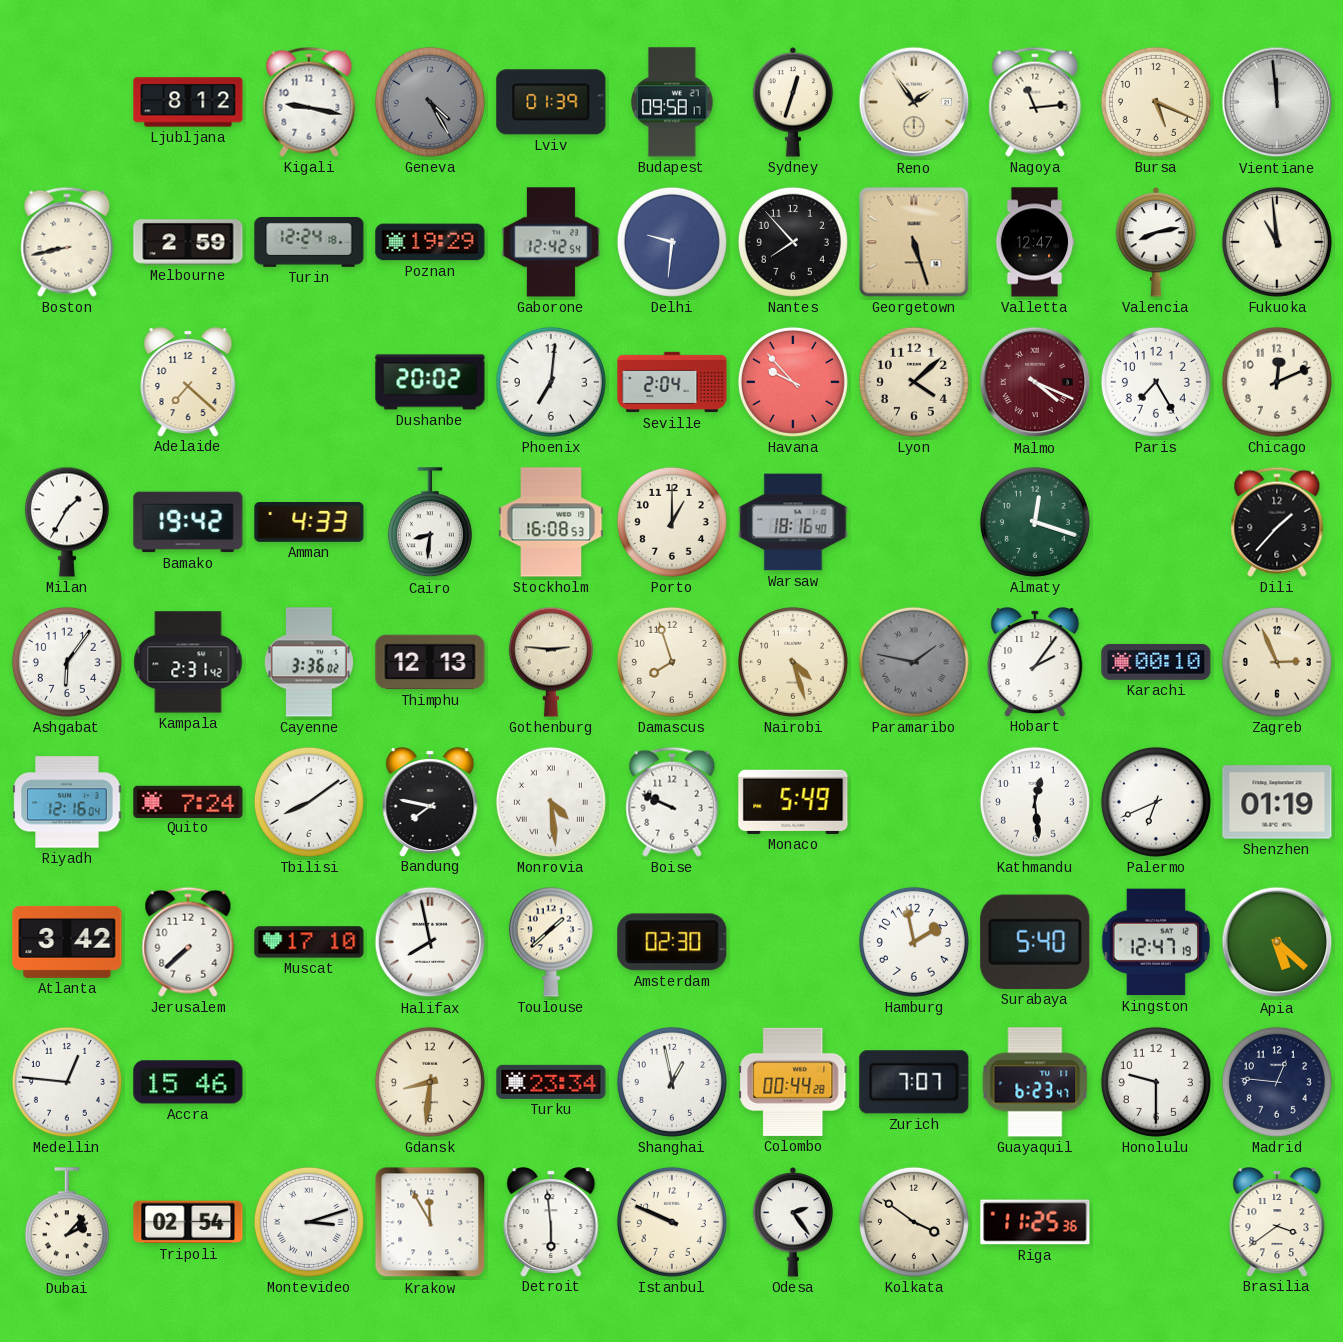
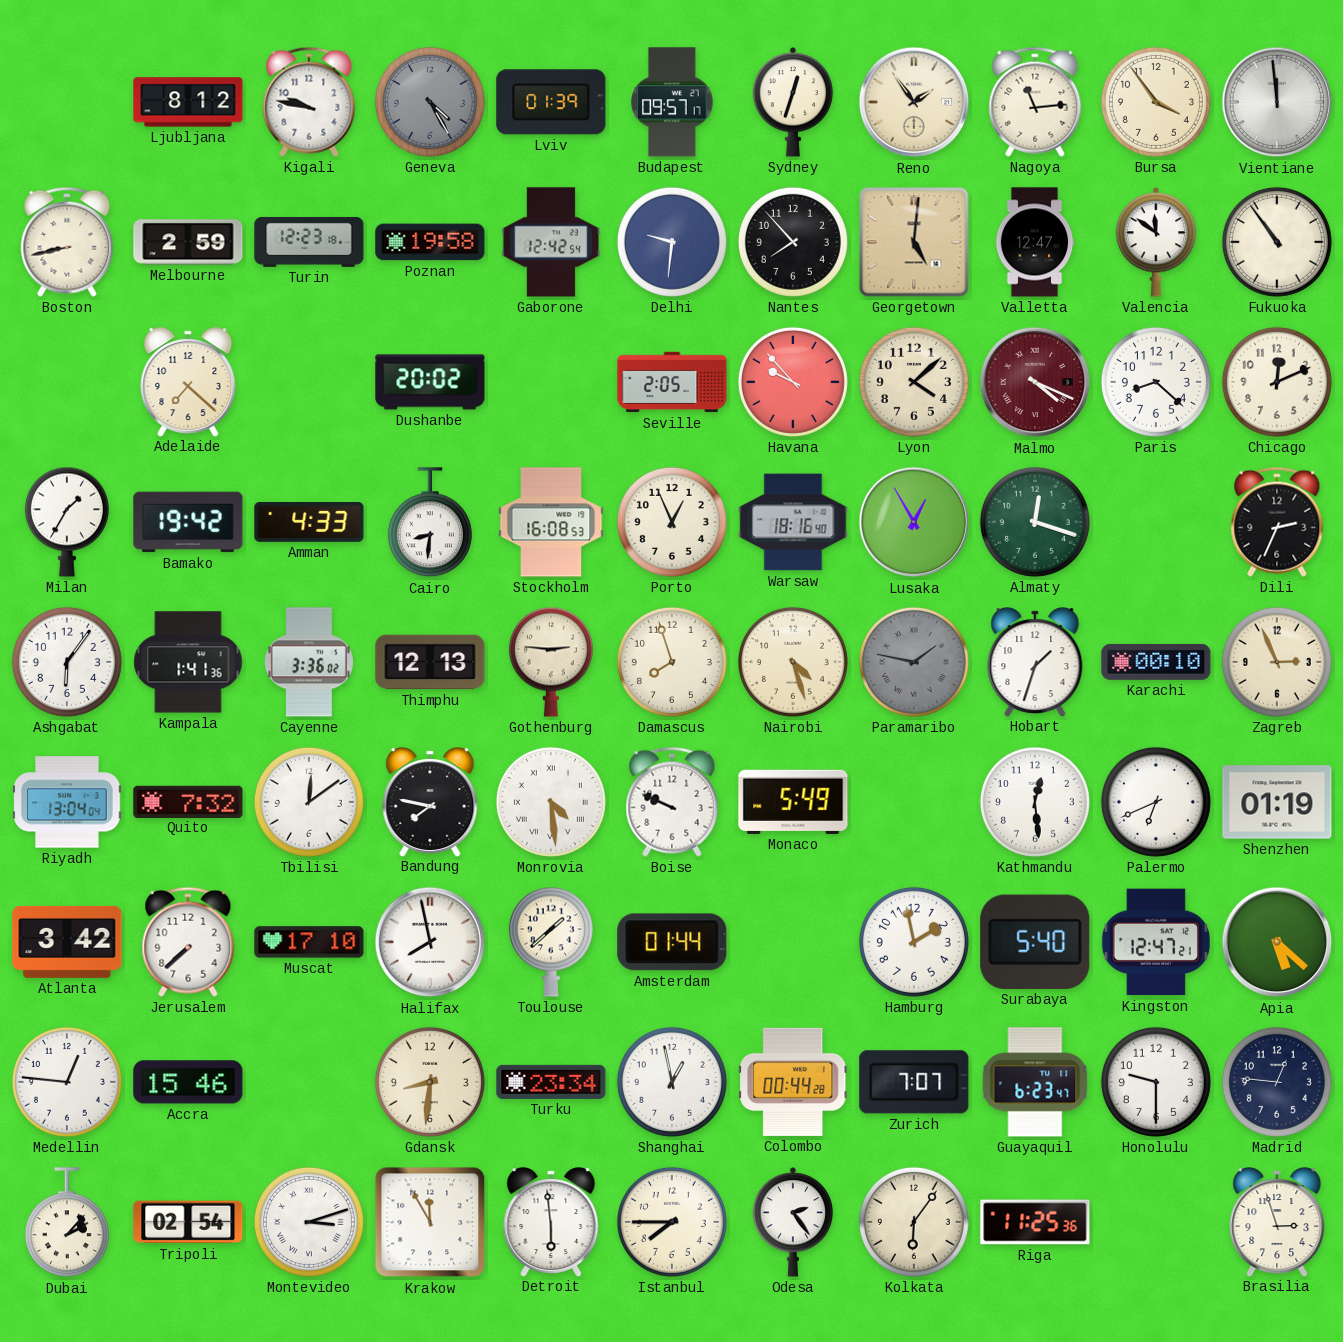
Kigali: 9:17 -> 9:47
Budapest: 09:58 -> 09:57
Bursa: 5:19 -> 3:54
Turin: 12:24 -> 12:23
Poznan: 19:29 -> 19:58
Georgetown: 5:27 -> 5:01
Valencia: 8:13 -> 11:51
Fukuoka: 10:59 -> 10:54
Phoenix: 7:01 -> none
Seville: 2:04 -> 2:05
Paris: 7:25 -> 8:22
Porto: 1:00 -> 12:56
Lusaka: none -> 12:55
Dili: 1:37 -> 2:34
Kampala: 2:31 -> 1:41
Hobart: 2:06 -> 1:33
Riyadh: 12:16 -> 13:04
Quito: 7:24 -> 7:32
Tbilisi: 8:09 -> 12:09
Amsterdam: 02:30 -> 01:44
Kingston: 12:47:19 -> 12:47:21
Istanbul: 9:49 -> 7:45
Kolkata: 3:51 -> 6:06
Brasilia: 3:39 -> 2:57
